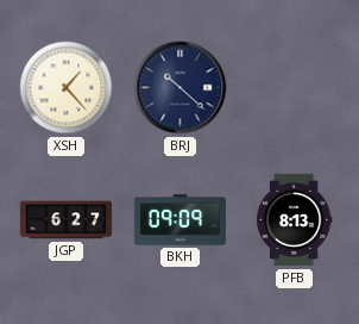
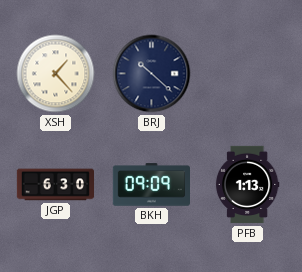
JGP: 6:27 -> 6:30
PFB: 8:13 -> 1:13
